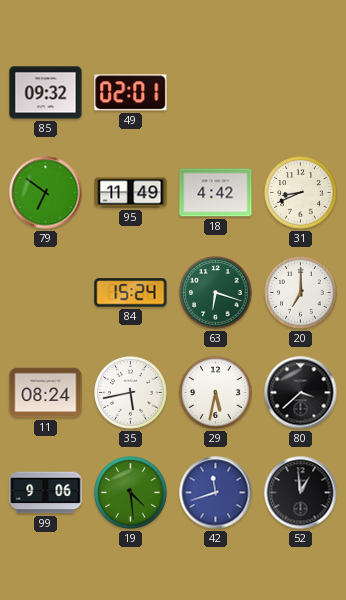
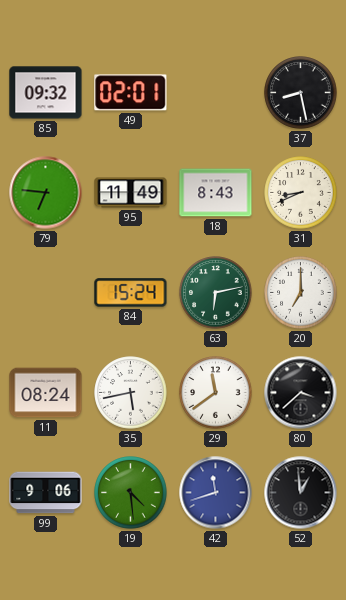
37: none -> 8:28
79: 6:51 -> 6:46
18: 4:42 -> 8:43
63: 6:18 -> 6:13
29: 5:32 -> 11:39
